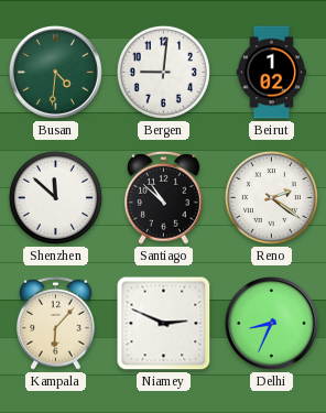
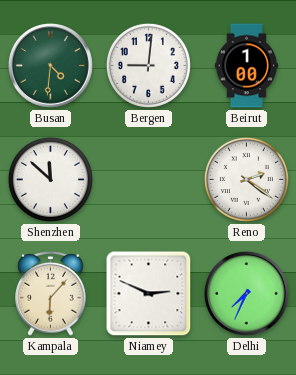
Beirut: 1:02 -> 1:00
Santiago: 10:52 -> none
Delhi: 8:34 -> 7:34
